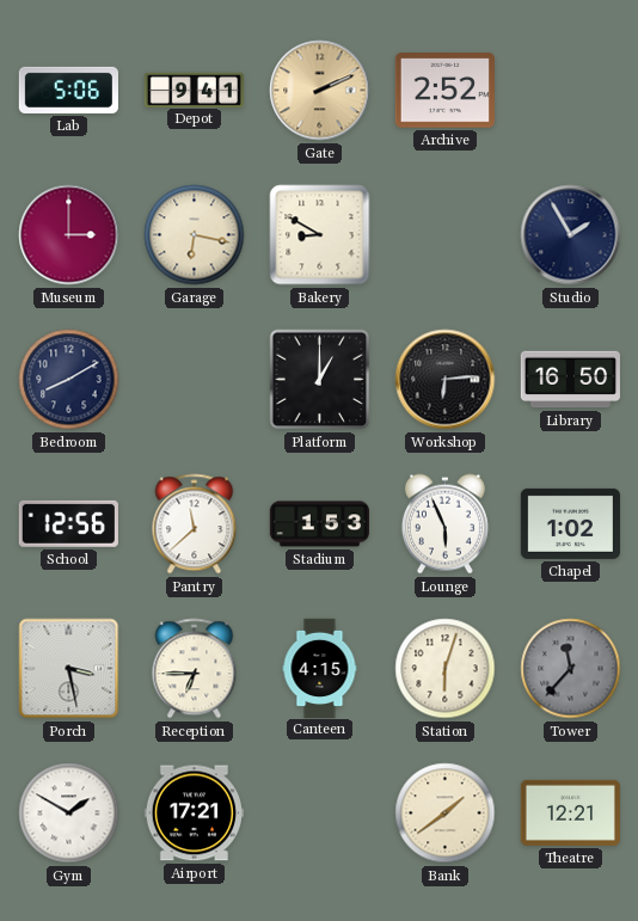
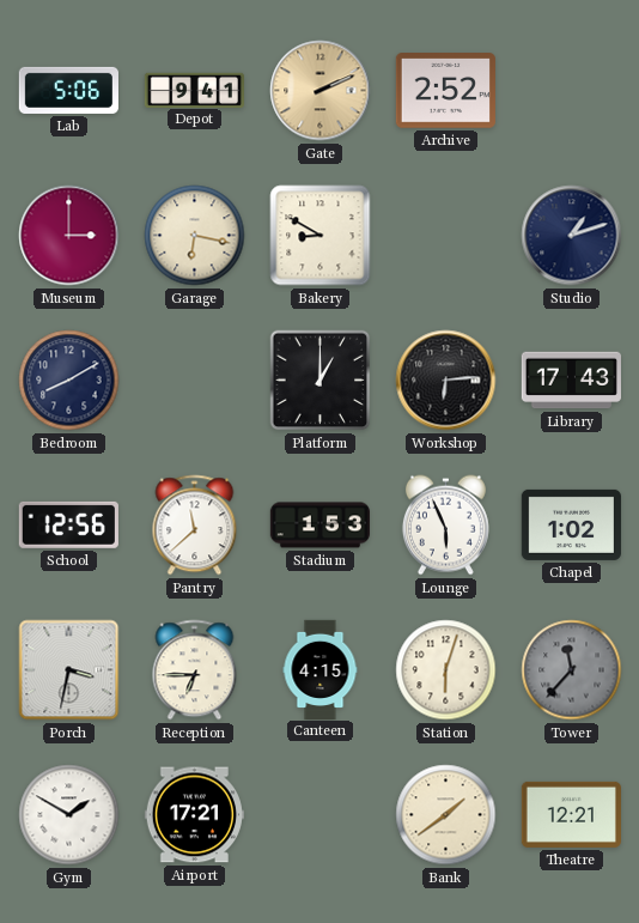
Studio: 1:55 -> 1:12
Library: 16:50 -> 17:43
Porch: 3:28 -> 3:32
